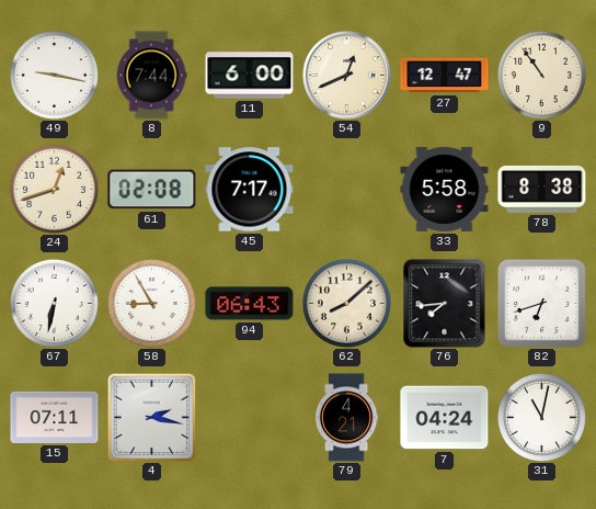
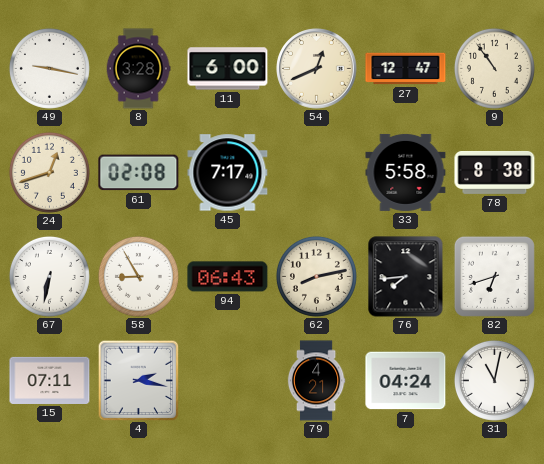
8: 7:44 -> 3:28
62: 8:08 -> 8:13
